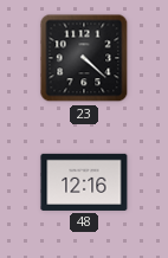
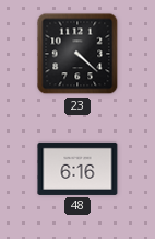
48: 12:16 -> 6:16
